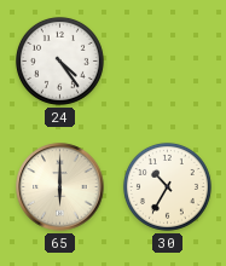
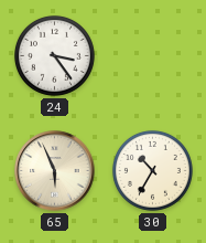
24: 4:24 -> 3:24
65: 6:00 -> 5:56
